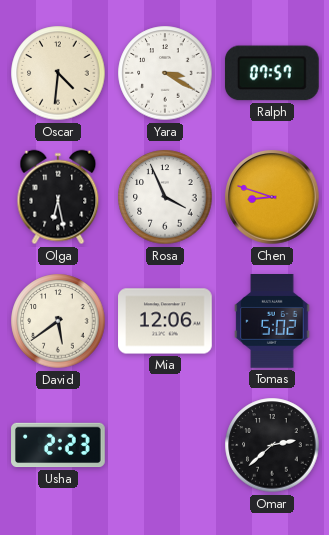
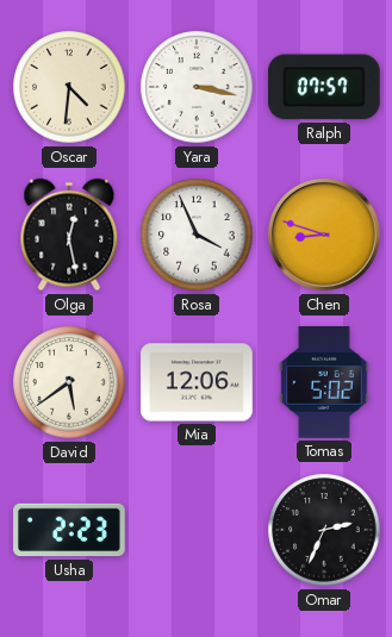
Yara: 3:20 -> 3:17
Olga: 6:28 -> 12:28
Omar: 2:38 -> 2:34
